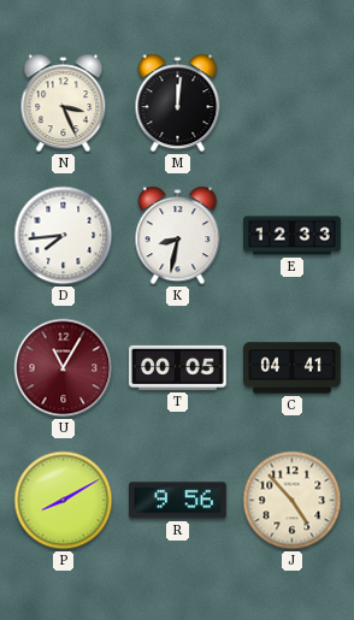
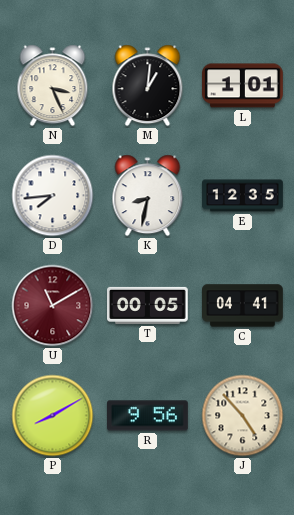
M: 12:01 -> 1:01
L: none -> 1:01
E: 12:33 -> 12:35
U: 11:05 -> 11:10
